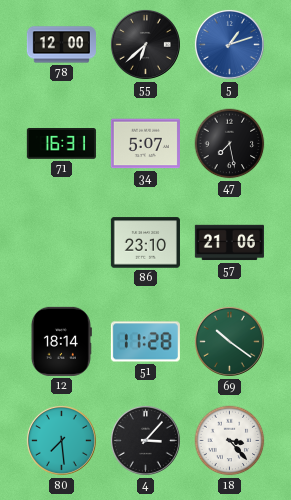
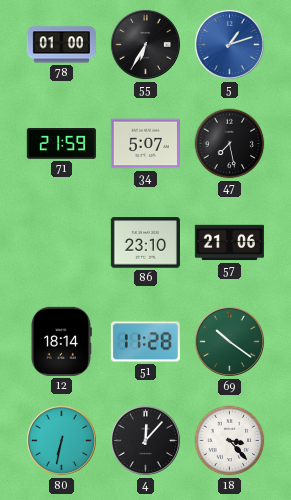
78: 12:00 -> 01:00
55: 6:38 -> 6:35
71: 16:31 -> 21:59
80: 7:29 -> 6:32
4: 3:07 -> 12:07
